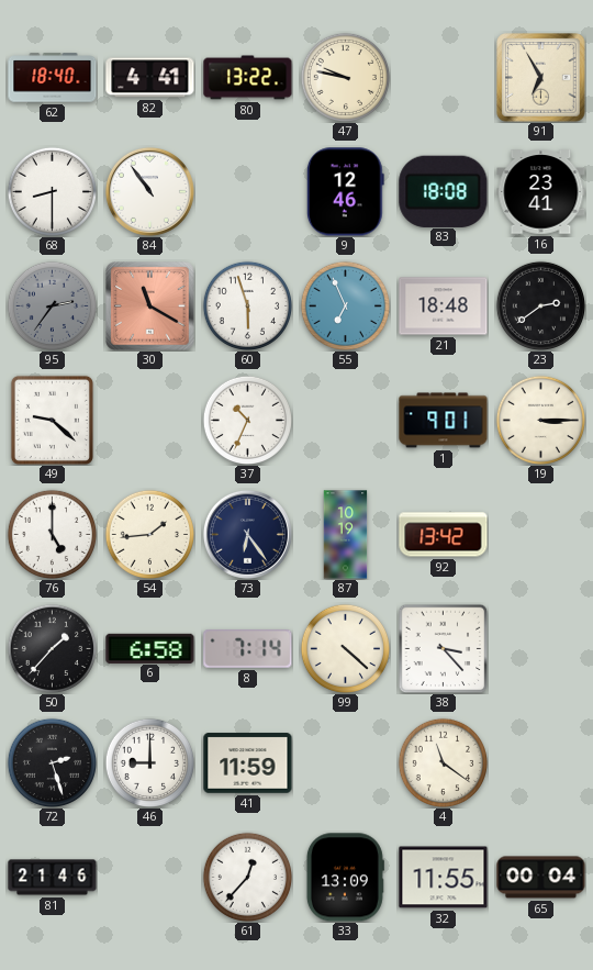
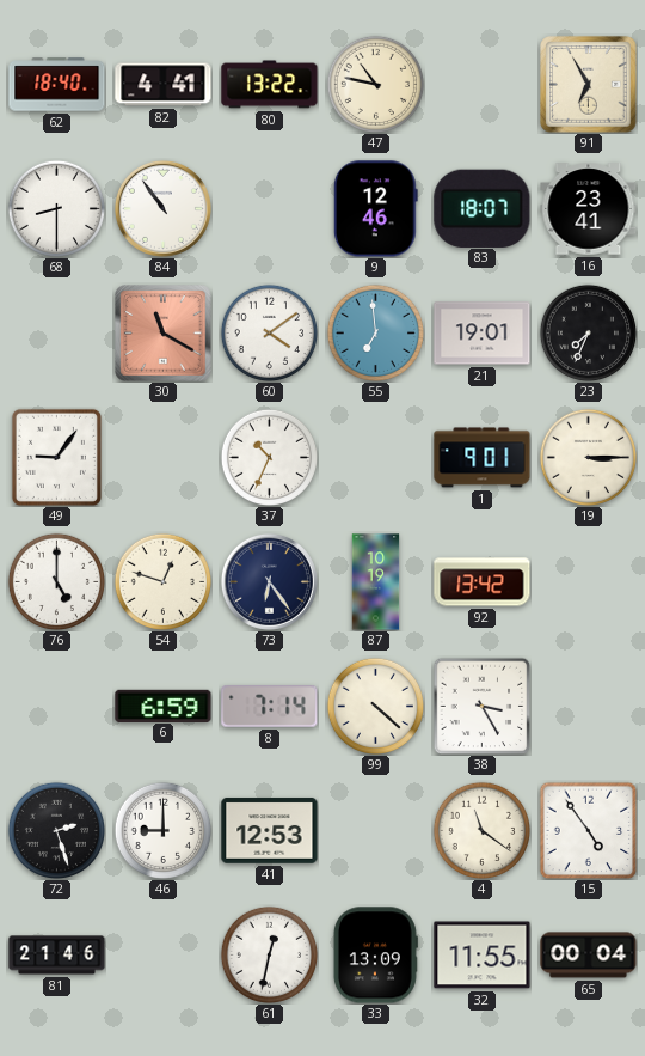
47: 9:47 -> 10:47
83: 18:08 -> 18:07
95: 2:36 -> none
60: 5:57 -> 4:09
55: 6:56 -> 6:59
21: 18:48 -> 19:01
23: 2:39 -> 7:34
49: 9:22 -> 9:06
54: 1:44 -> 12:48
50: 1:37 -> none
6: 6:58 -> 6:59
38: 3:23 -> 3:25
41: 11:59 -> 12:53
15: none -> 4:54
61: 12:37 -> 12:32
